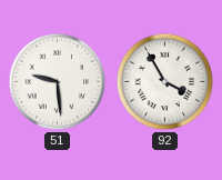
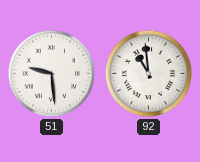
92: 3:55 -> 10:59
